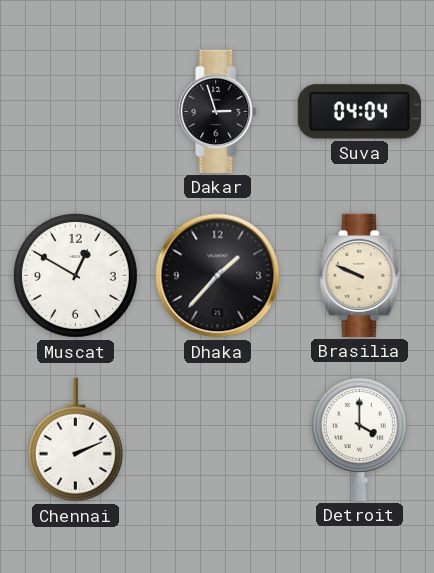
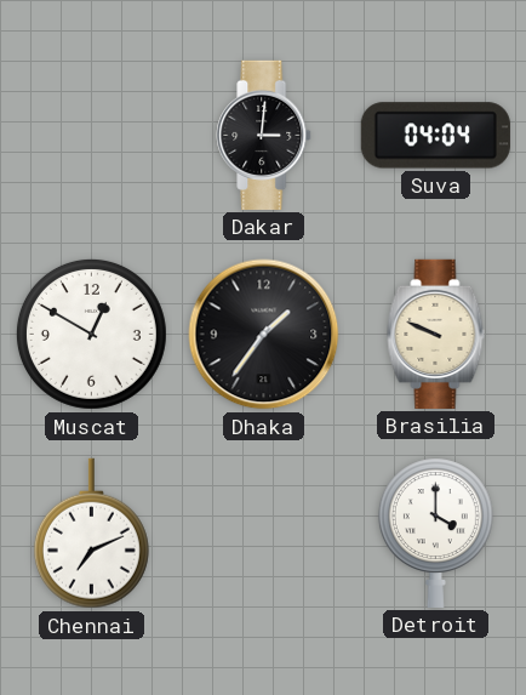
Dakar: 2:57 -> 3:01
Dhaka: 1:37 -> 1:36
Chennai: 2:11 -> 7:11
